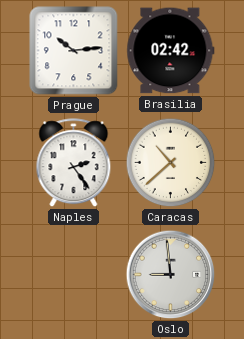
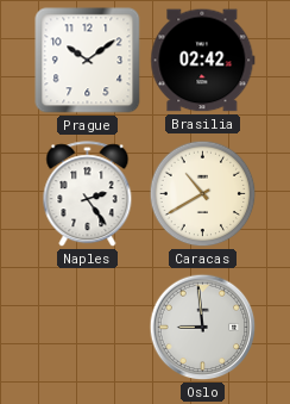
Prague: 10:14 -> 10:09
Caracas: 10:38 -> 10:40
